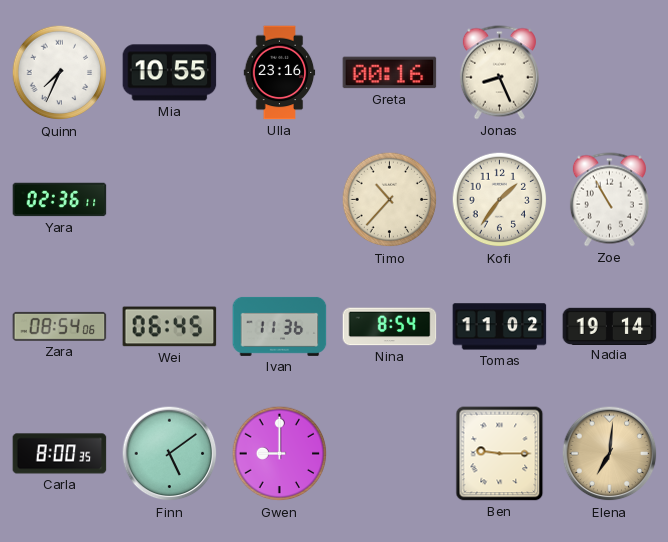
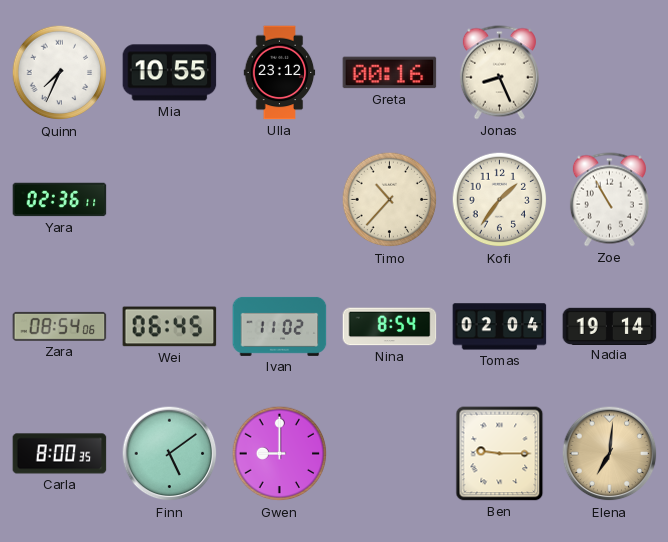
Ulla: 23:16 -> 23:12
Ivan: 11:36 -> 11:02
Tomas: 11:02 -> 02:04
